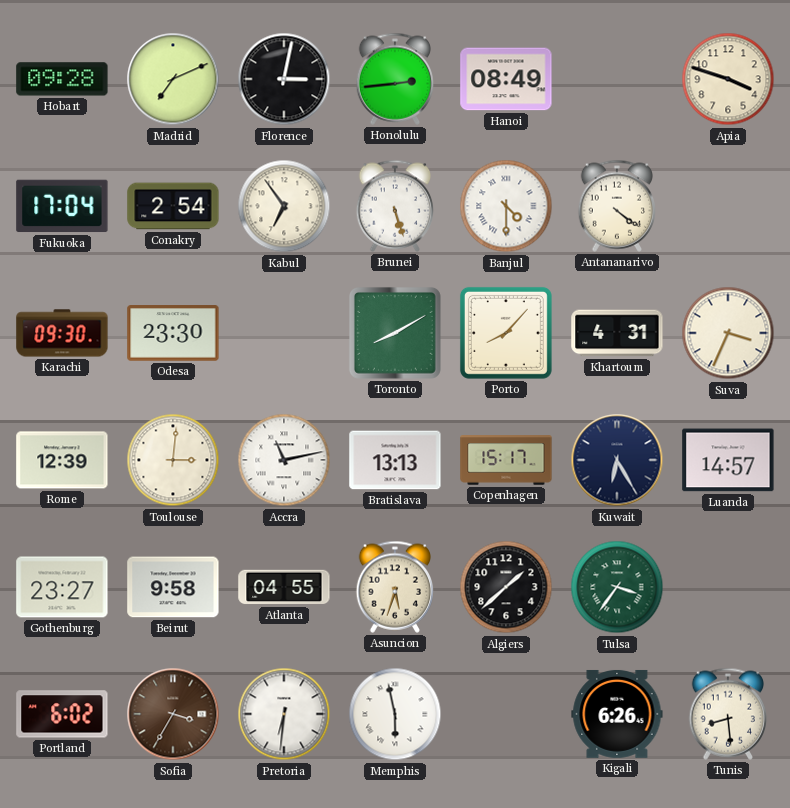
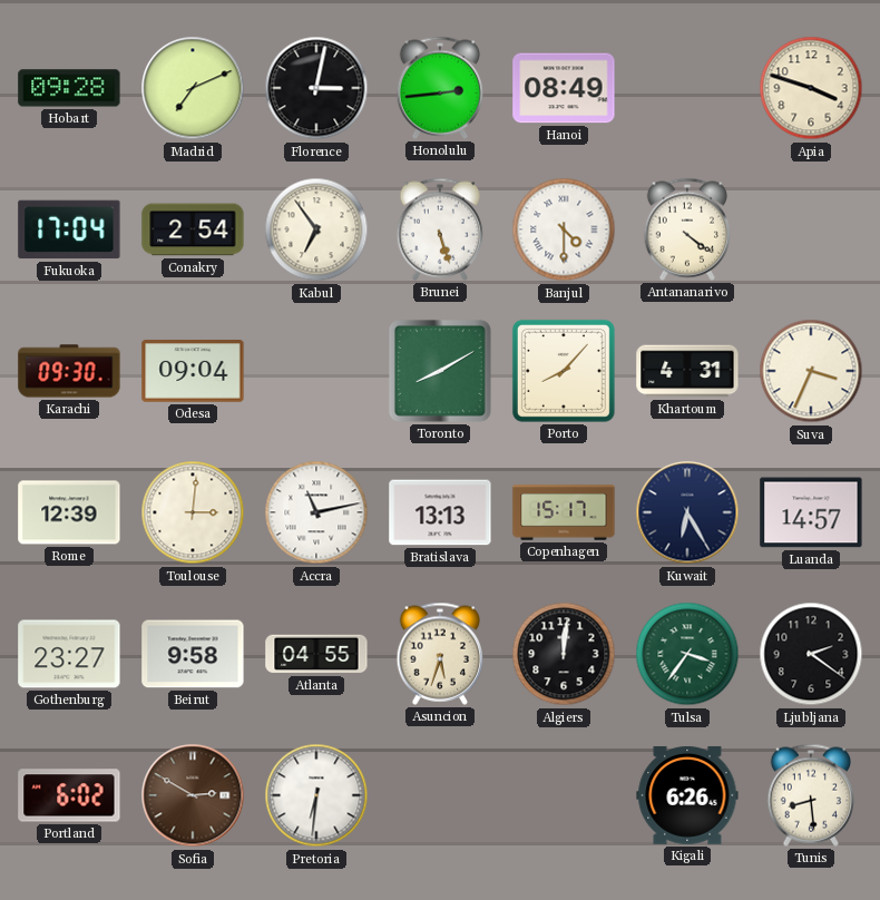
Odesa: 23:30 -> 09:04
Algiers: 1:38 -> 12:01
Ljubljana: none -> 2:21
Sofia: 3:35 -> 2:50
Memphis: 5:58 -> none
